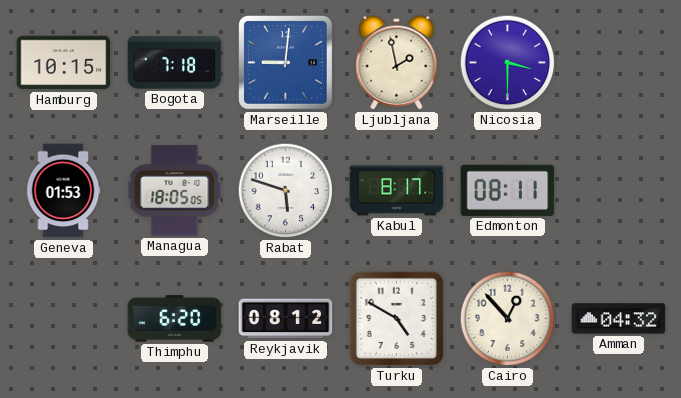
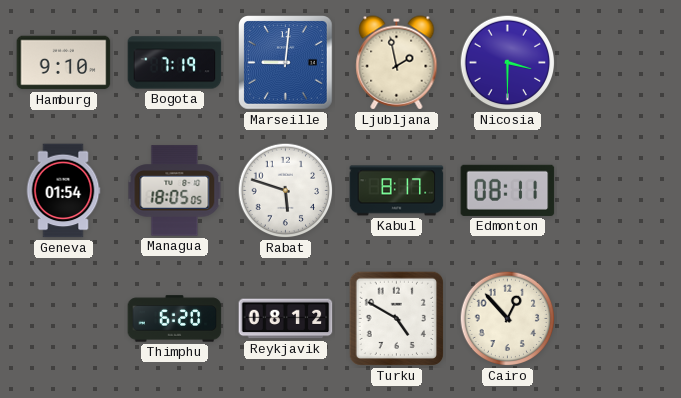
Hamburg: 10:15 -> 9:10
Bogota: 7:18 -> 7:19
Geneva: 01:53 -> 01:54
Amman: 04:32 -> none
